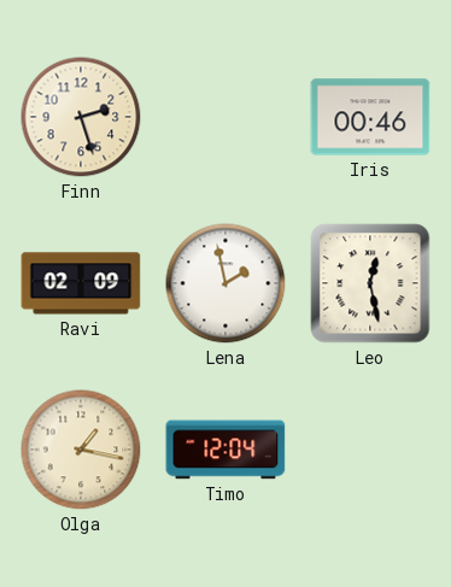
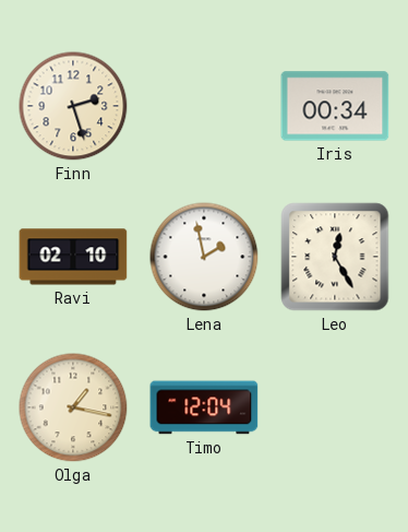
Iris: 00:46 -> 00:34
Ravi: 02:09 -> 02:10
Leo: 12:28 -> 12:25
